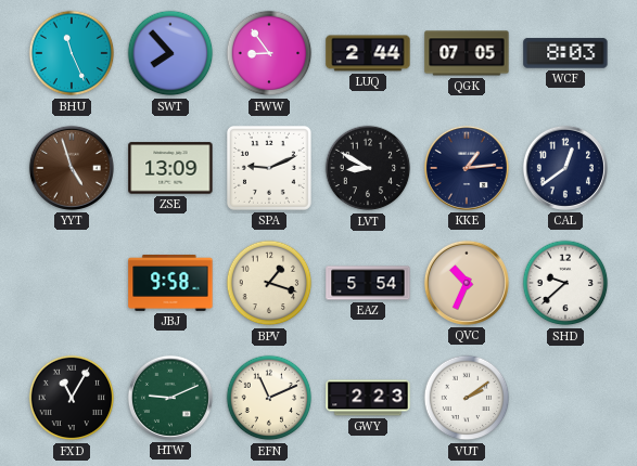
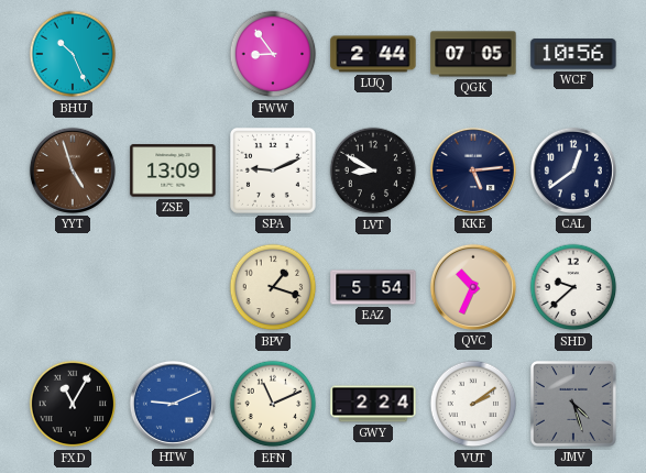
BHU: 11:26 -> 10:26
SWT: 7:53 -> none
WCF: 8:03 -> 10:56
KKE: 1:14 -> 5:14
JBJ: 9:58 -> none
HTW dial: green -> blue
GWY: 2:23 -> 2:24
JMV: none -> 4:27
